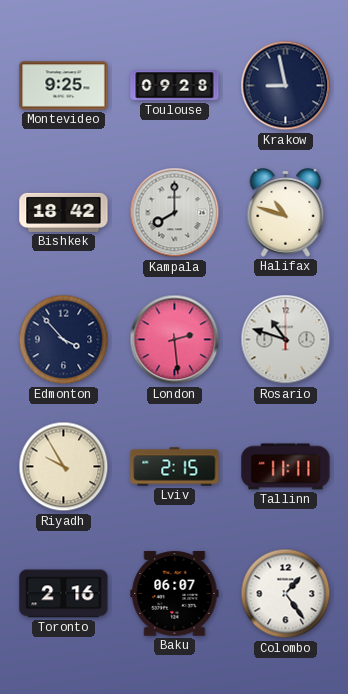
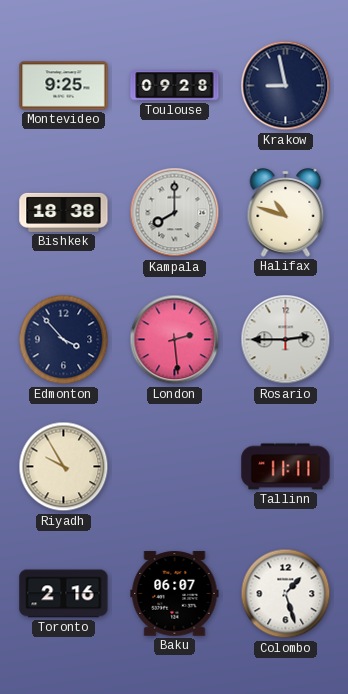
Bishkek: 18:42 -> 18:38
Rosario: 10:48 -> 2:45
Lviv: 2:15 -> none
Colombo: 1:24 -> 1:27
